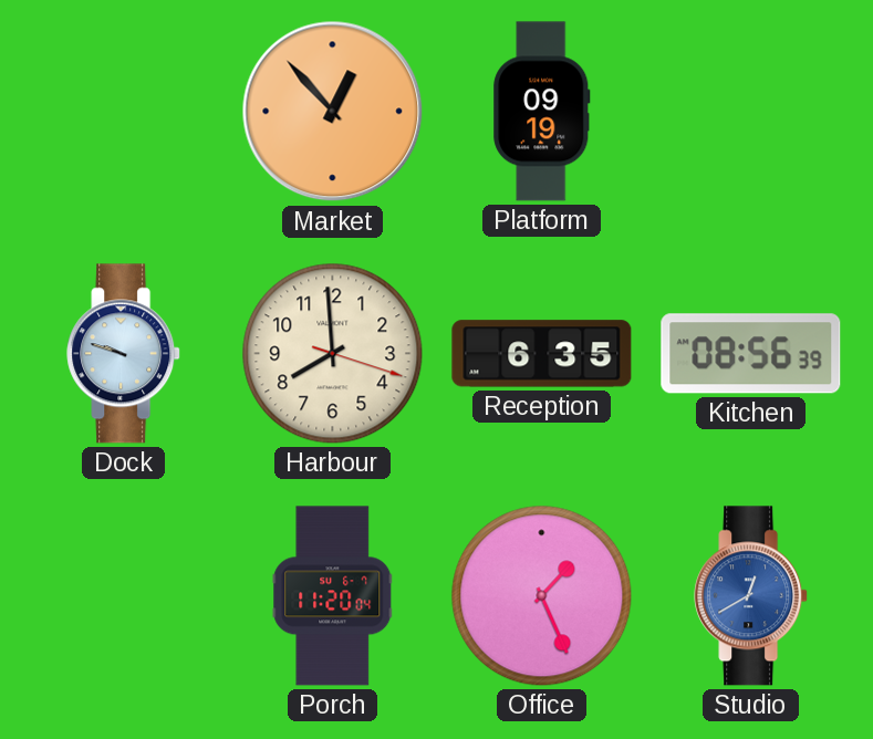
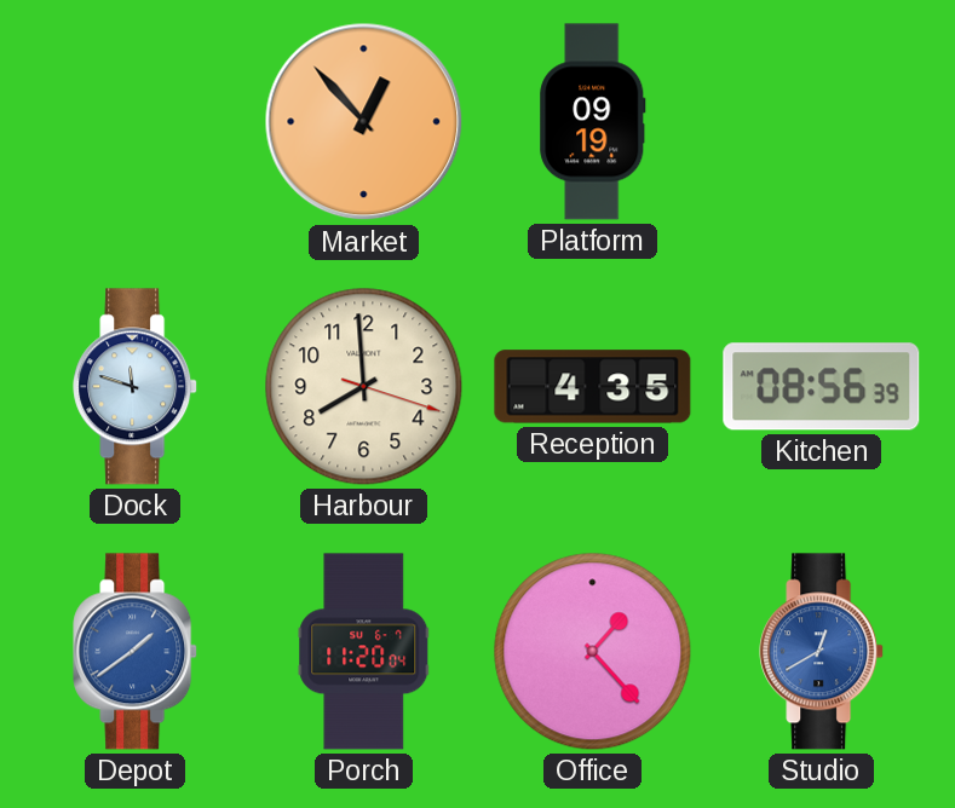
Dock: 9:48 -> 11:48
Reception: 6:35 -> 4:35
Depot: none -> 1:39
Office: 1:26 -> 1:23
